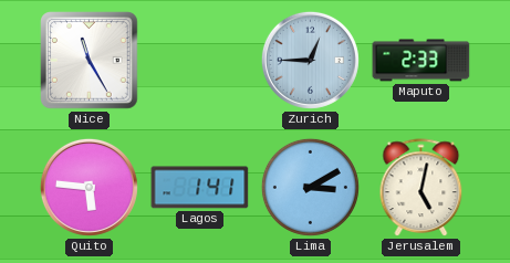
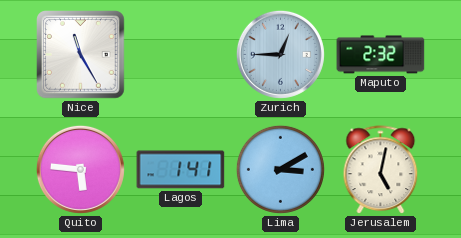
Maputo: 2:33 -> 2:32
